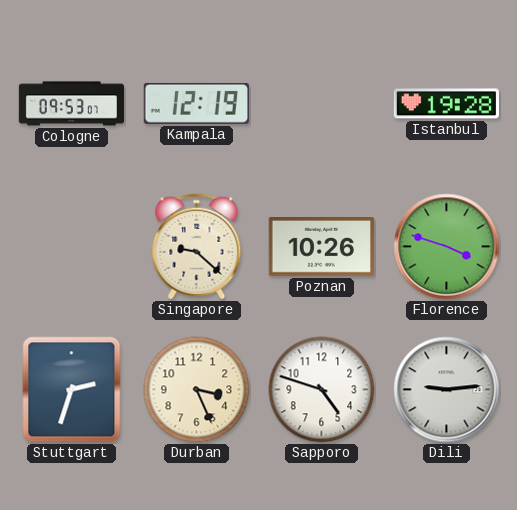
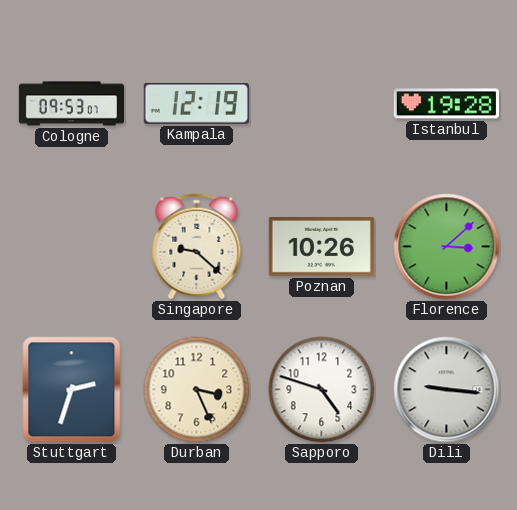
Florence: 3:48 -> 3:08
Dili: 9:14 -> 9:16
